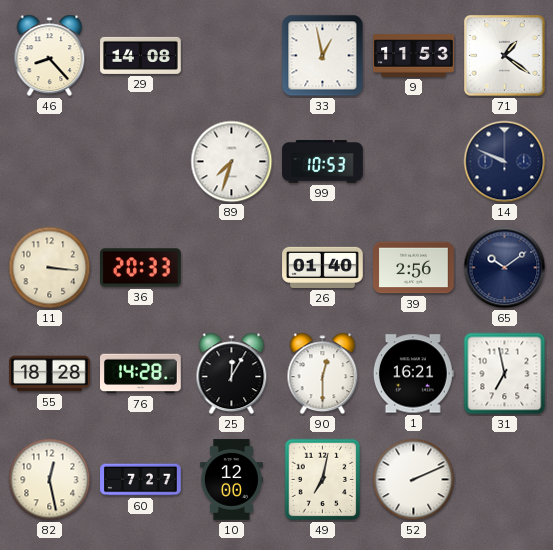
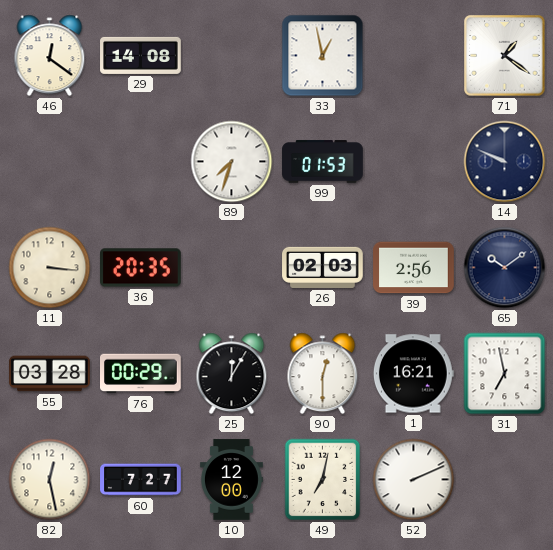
46: 8:23 -> 12:21
9: 11:53 -> none
99: 10:53 -> 01:53
36: 20:33 -> 20:35
26: 01:40 -> 02:03
55: 18:28 -> 03:28
76: 14:28 -> 00:29
